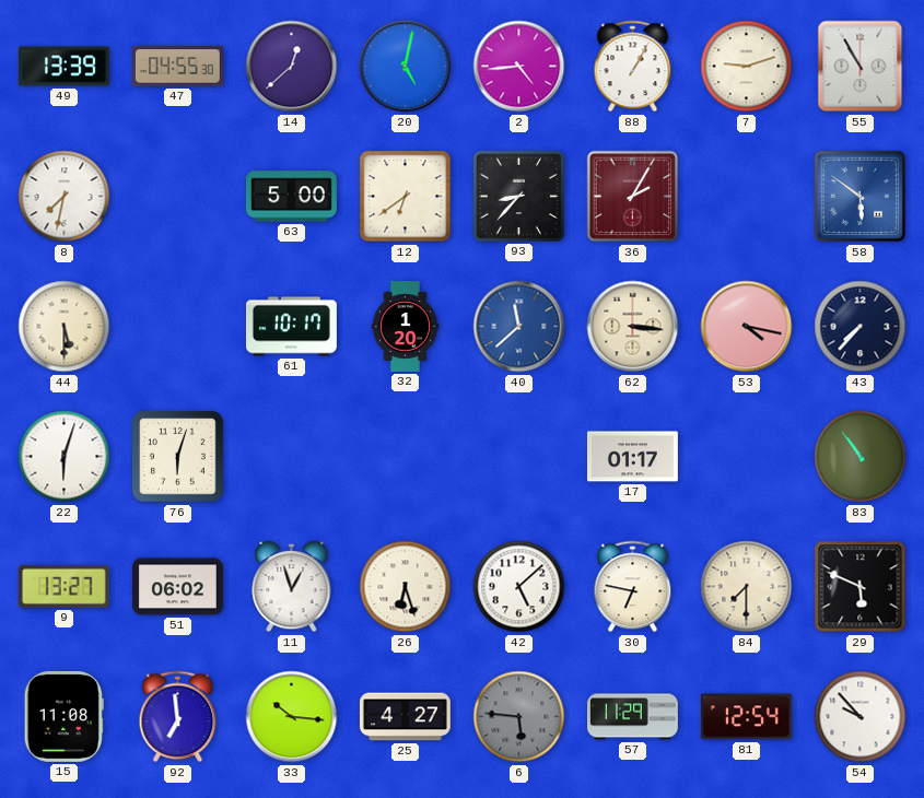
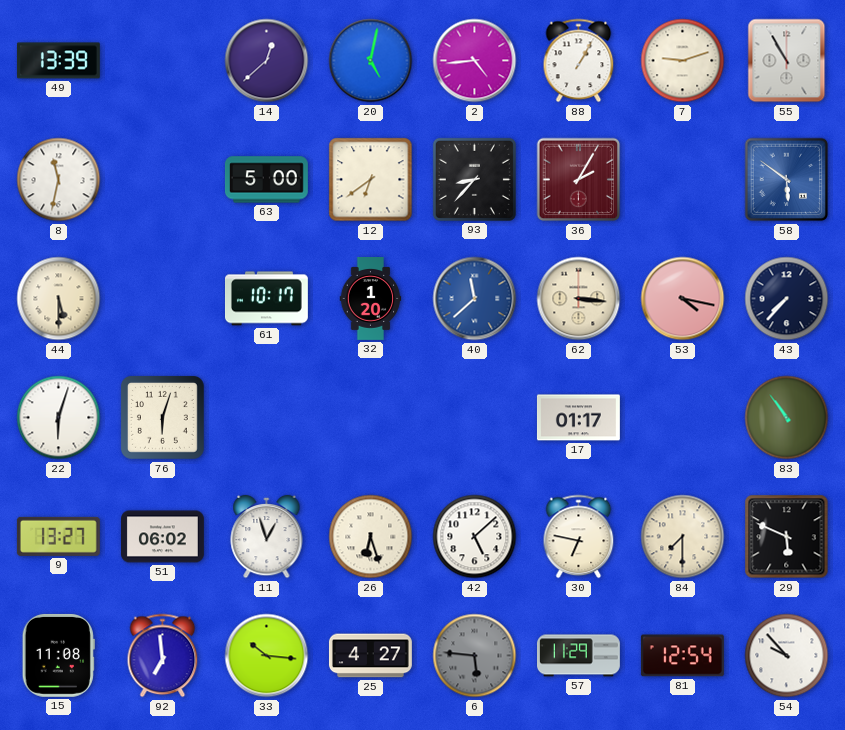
47: 04:55 -> none
8: 7:32 -> 11:32
